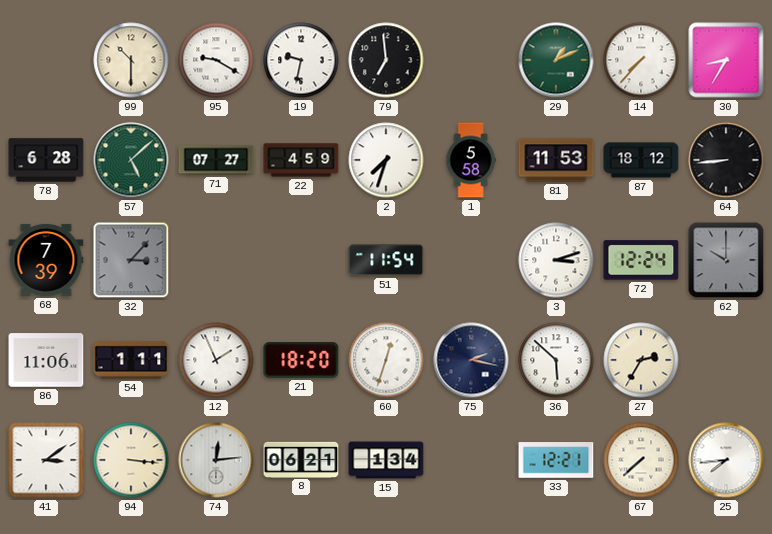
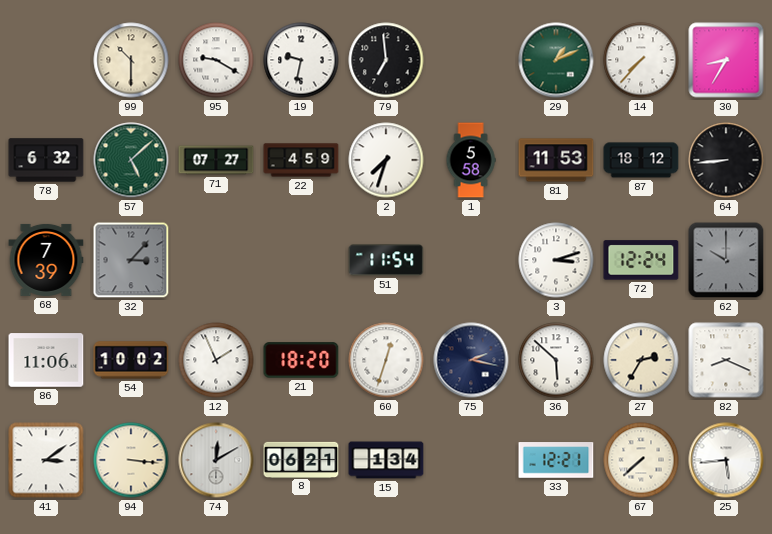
78: 6:28 -> 6:32
54: 1:11 -> 10:02
82: none -> 8:19
74: 12:14 -> 12:10
25: 7:44 -> 5:44
